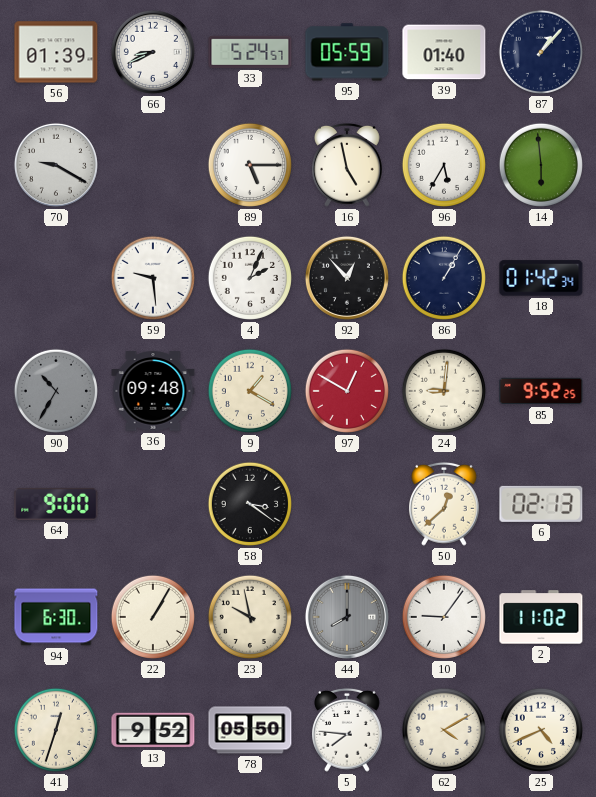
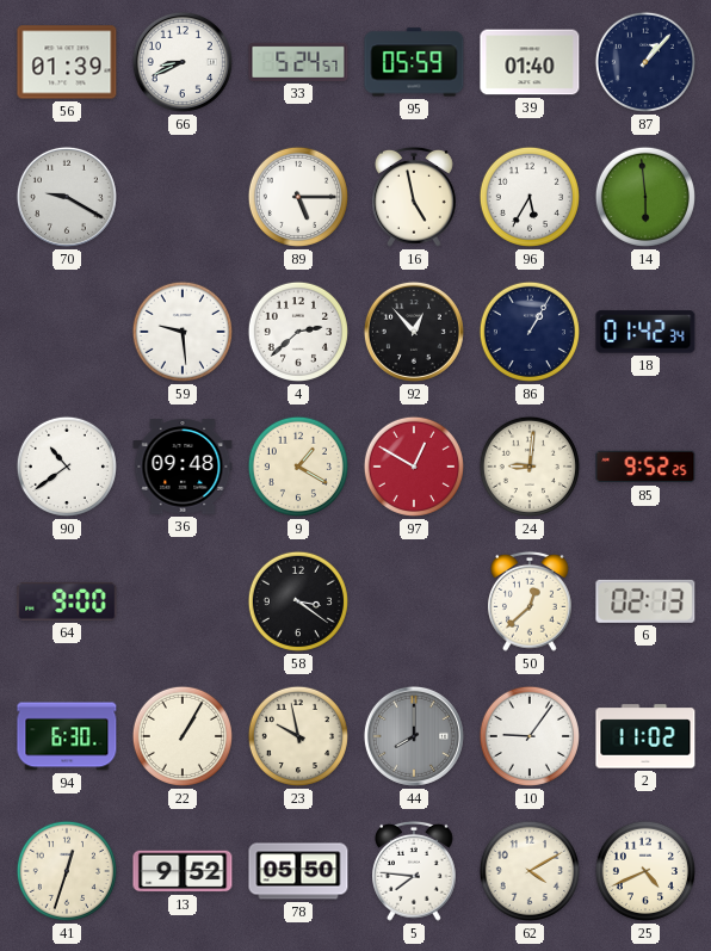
4: 2:04 -> 2:38
90: 10:35 -> 10:39
90 dial: grey -> white
